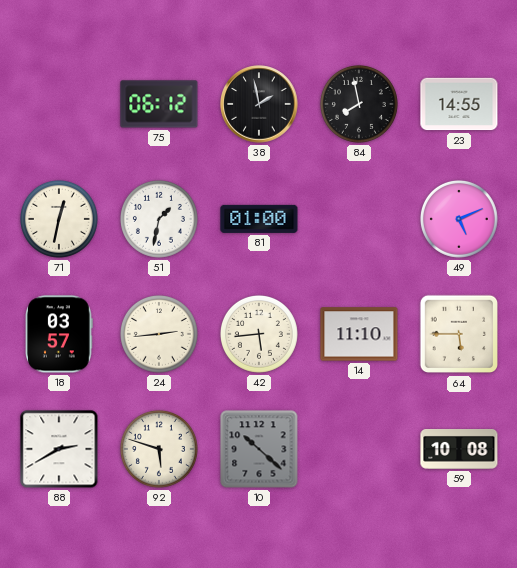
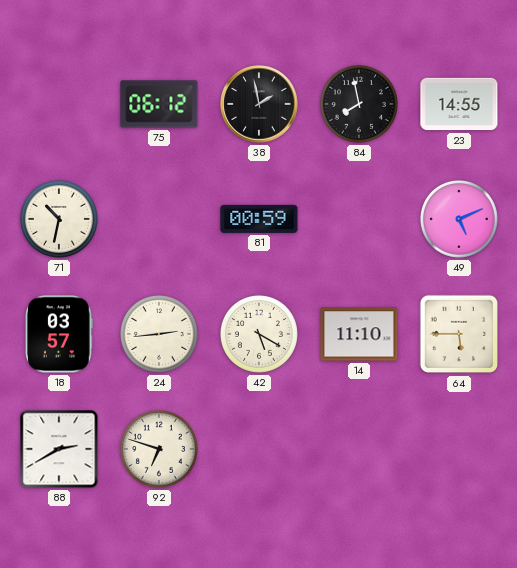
71: 12:32 -> 10:32
51: 1:32 -> none
81: 01:00 -> 00:59
42: 5:44 -> 5:20
92: 5:48 -> 6:48
10: 10:22 -> none
59: 10:08 -> none
